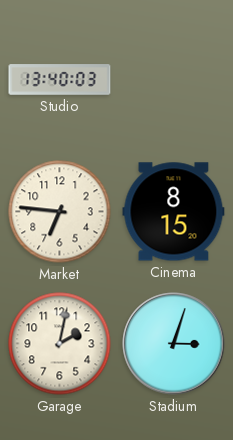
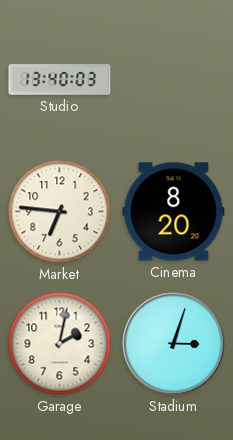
Cinema: 8:15 -> 8:20
